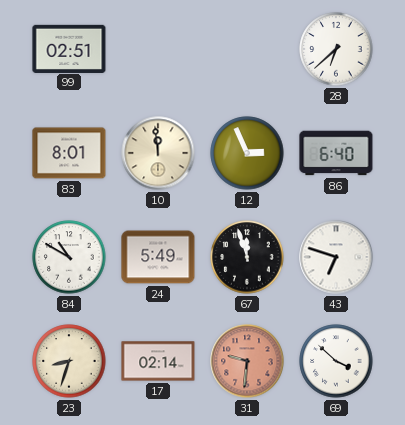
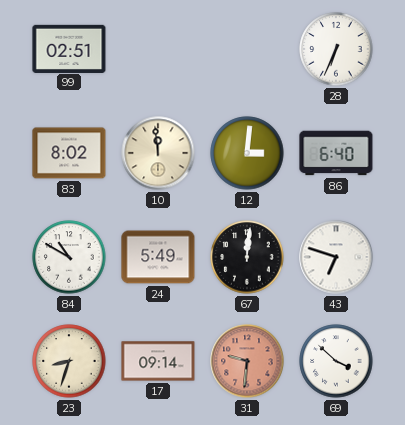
28: 6:38 -> 6:34
83: 8:01 -> 8:02
12: 2:56 -> 3:01
67: 11:57 -> 12:01
17: 02:14 -> 09:14
